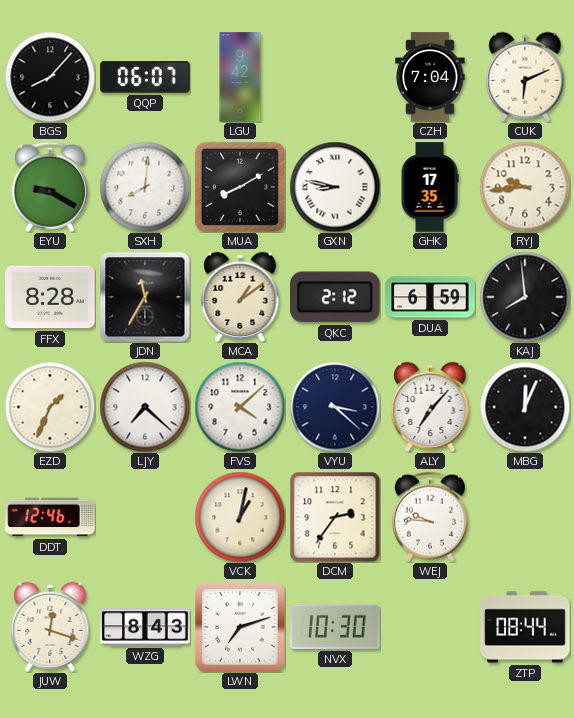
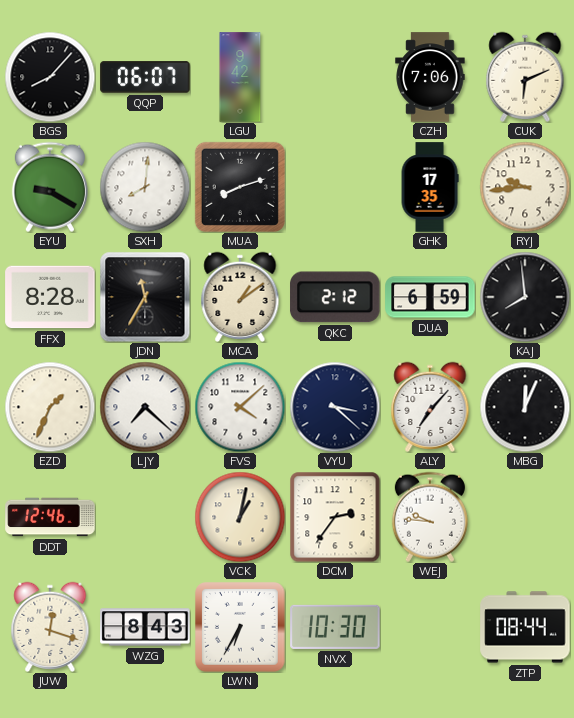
CZH: 7:04 -> 7:06
MUA: 8:10 -> 8:12
GXN: 8:47 -> none
LWN: 7:12 -> 6:35
